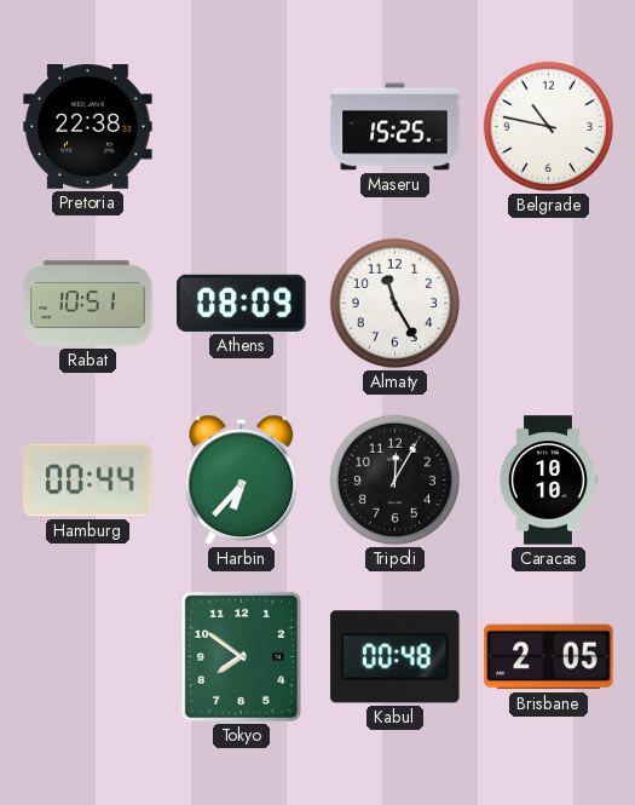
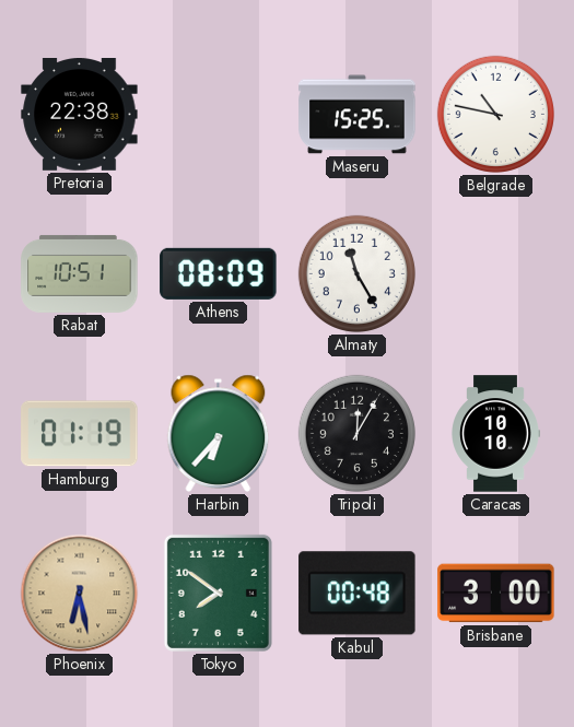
Hamburg: 00:44 -> 01:19
Phoenix: none -> 6:28
Brisbane: 2:05 -> 3:00
